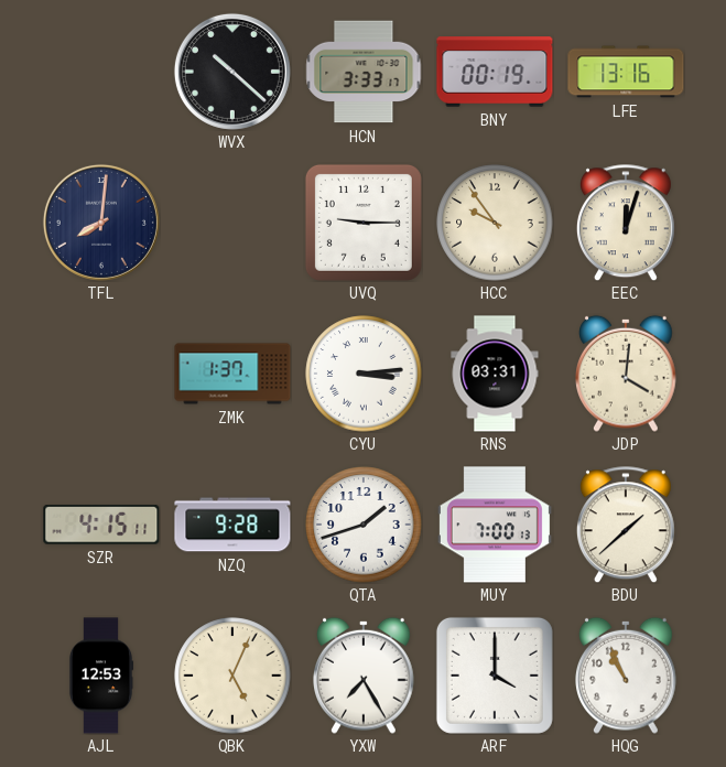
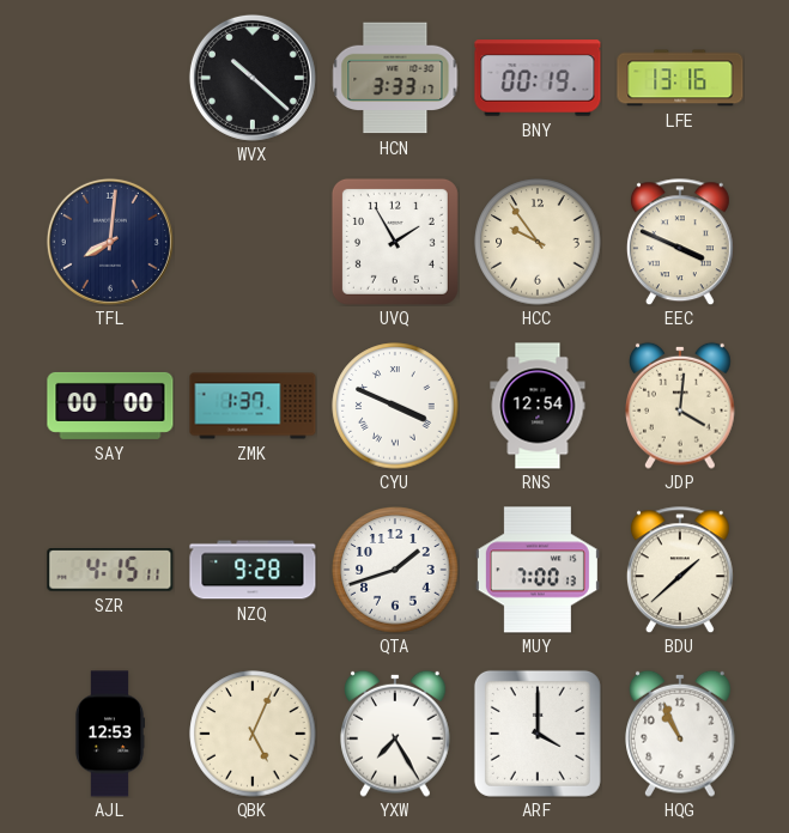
UVQ: 9:15 -> 1:55
EEC: 12:03 -> 3:49
SAY: none -> 00:00
CYU: 3:14 -> 3:49
RNS: 03:31 -> 12:54
